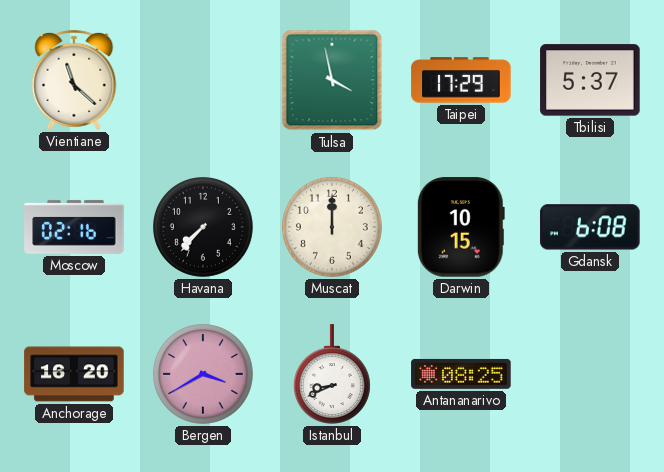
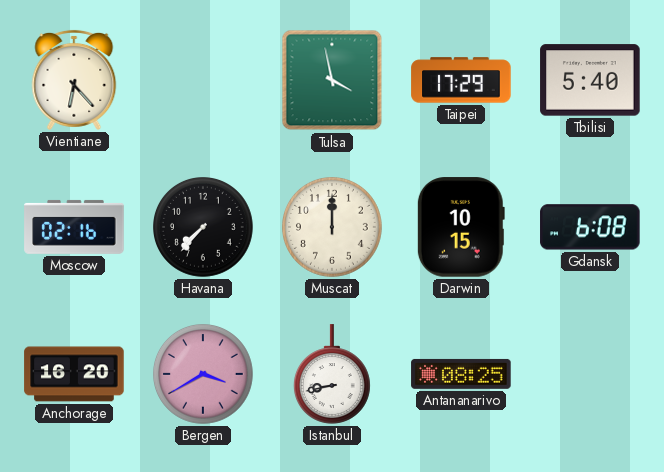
Vientiane: 11:22 -> 6:23
Tbilisi: 5:37 -> 5:40
Istanbul: 8:41 -> 8:43
